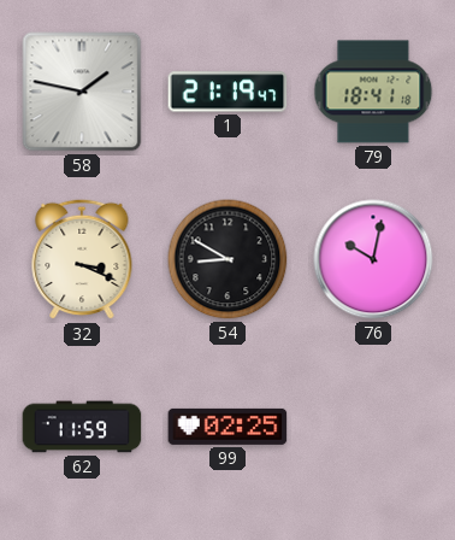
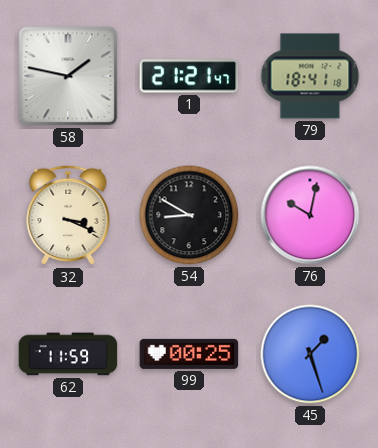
1: 21:19 -> 21:21
99: 02:25 -> 00:25
45: none -> 1:27
